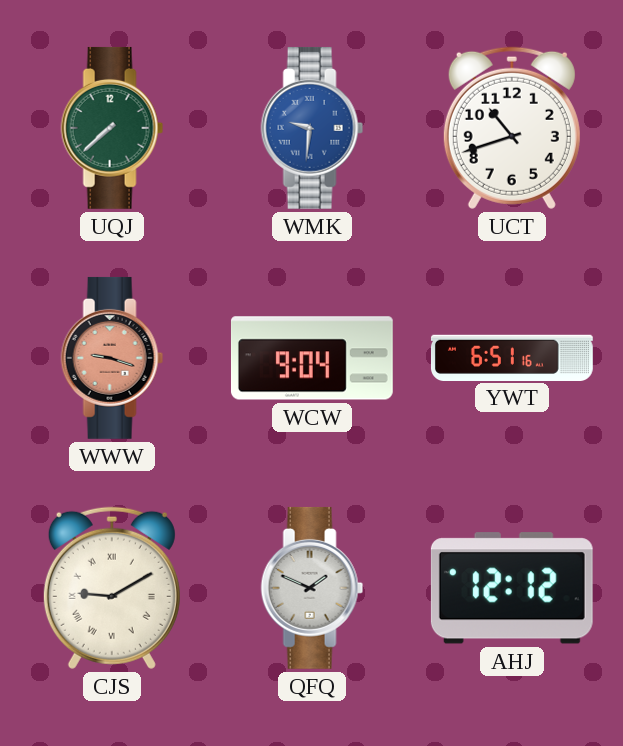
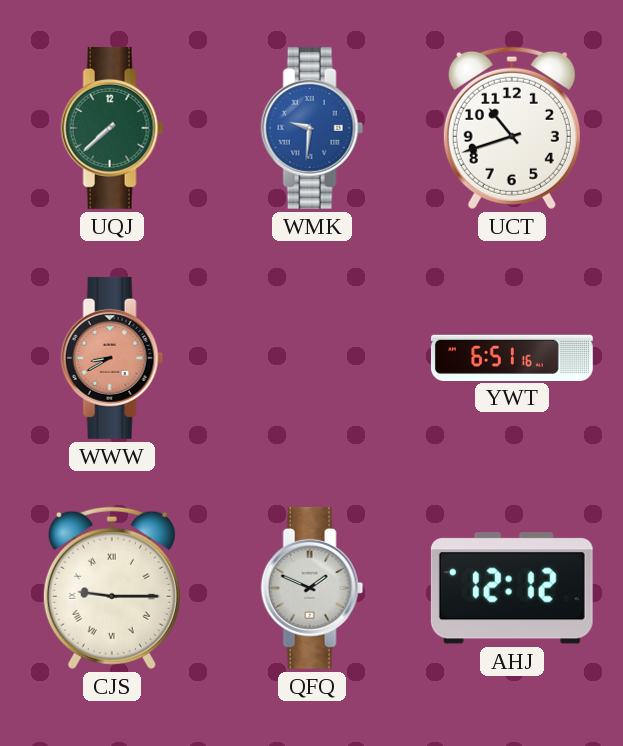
WWW: 9:18 -> 8:40
WCW: 9:04 -> none
CJS: 9:10 -> 9:15
